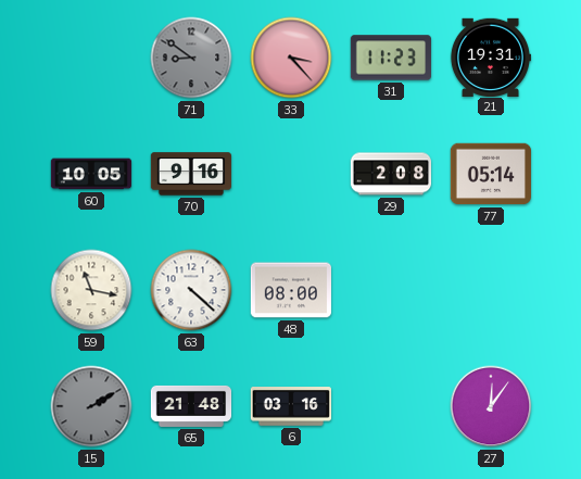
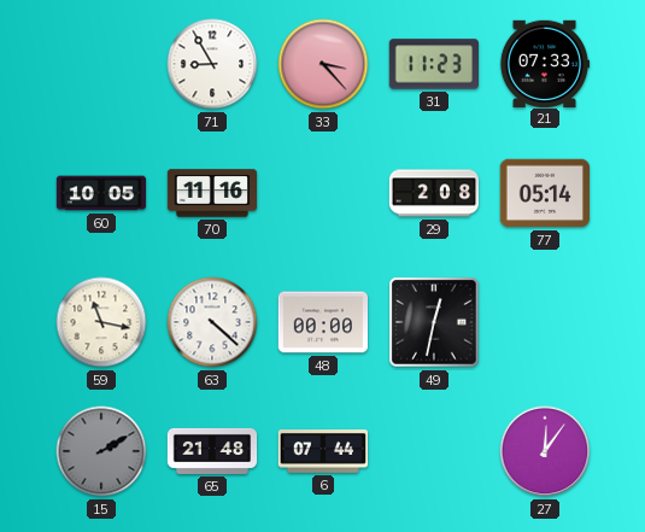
71: 8:51 -> 8:55
71 dial: grey -> white
21: 19:31 -> 07:33
70: 9:16 -> 11:16
48: 08:00 -> 00:00
49: none -> 12:32
6: 03:16 -> 07:44
